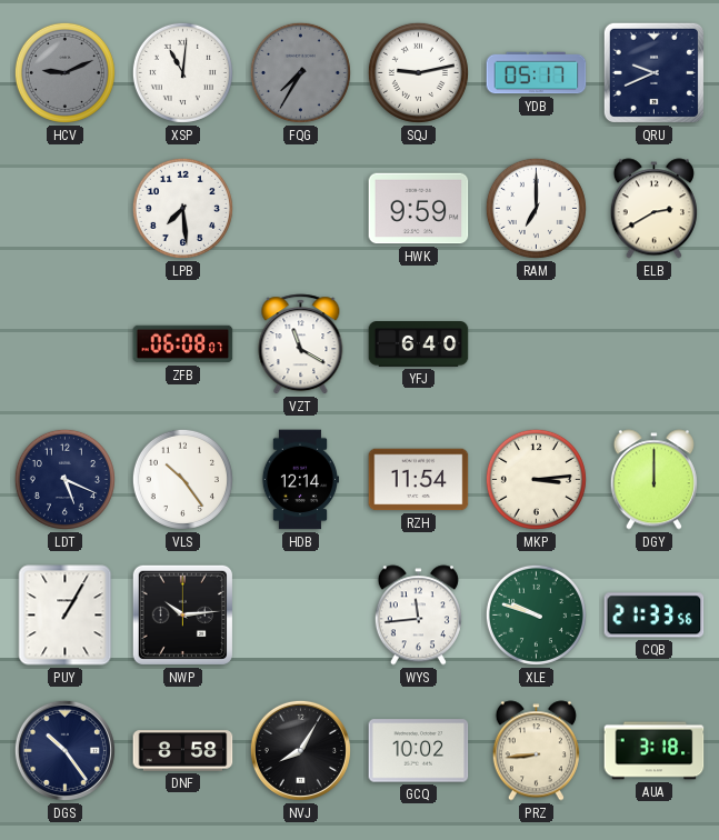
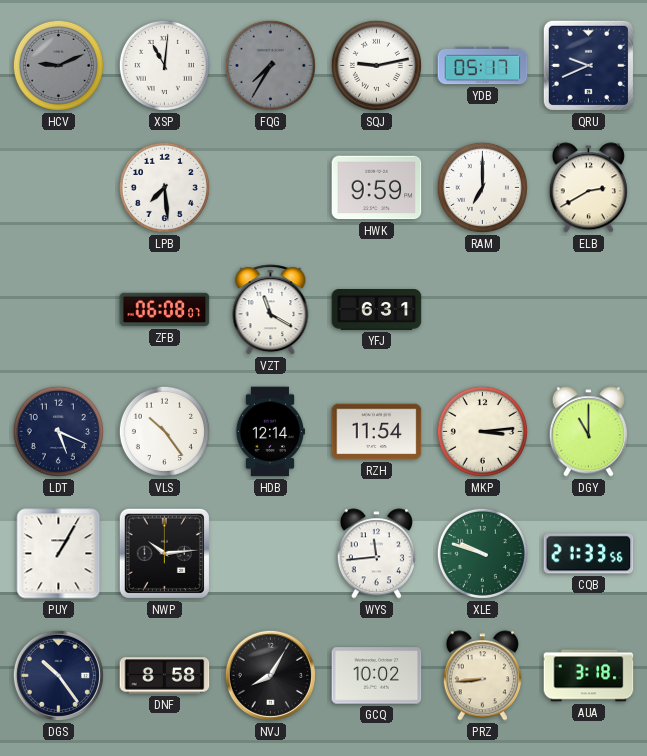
YFJ: 6:40 -> 6:31
DGY: 12:00 -> 11:00
